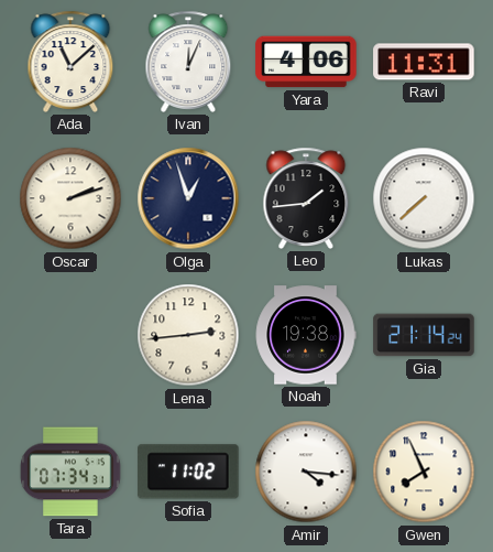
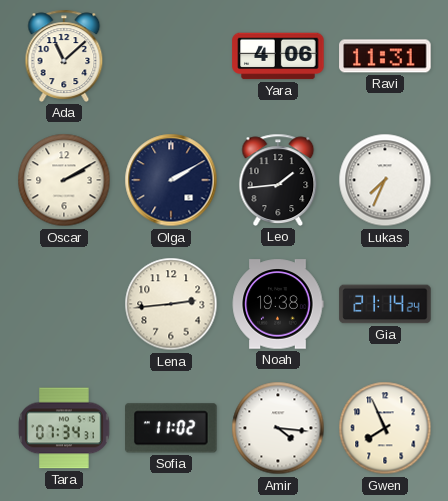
Ivan: 12:04 -> none
Oscar: 2:12 -> 2:10
Olga: 12:57 -> 2:10
Lukas: 7:38 -> 7:34
